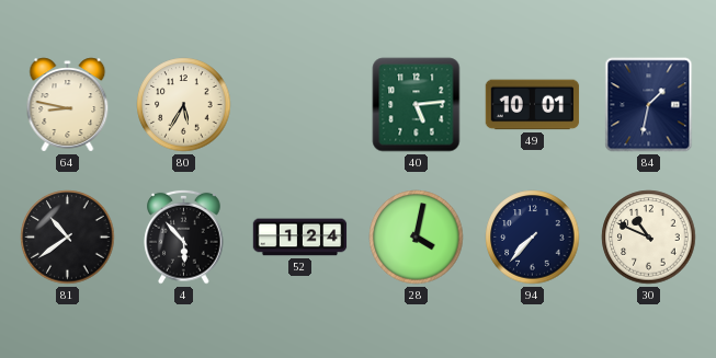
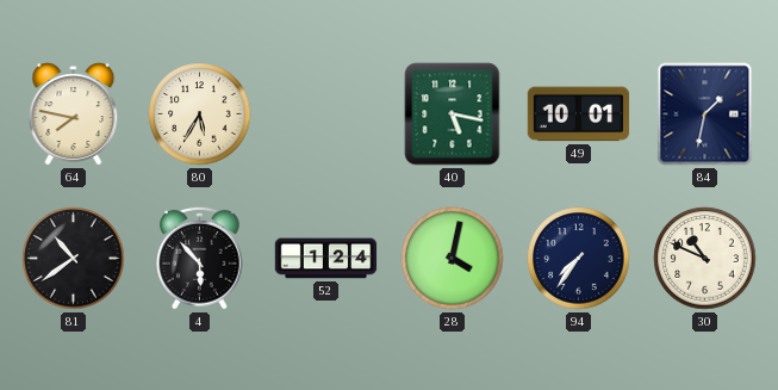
64: 8:47 -> 7:47
40: 5:14 -> 5:17
94: 7:37 -> 7:36
